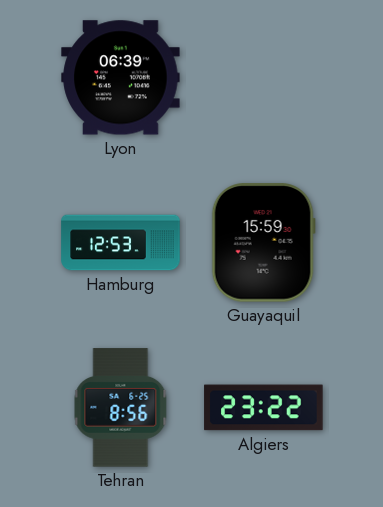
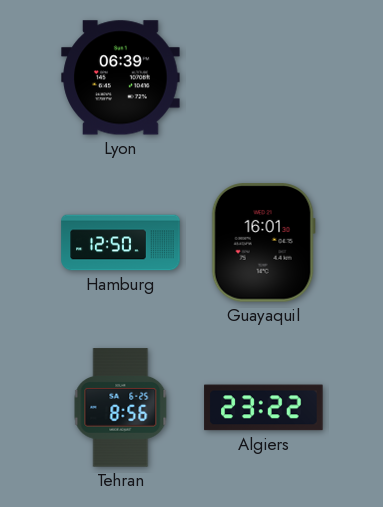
Hamburg: 12:53 -> 12:50
Guayaquil: 15:59 -> 16:01
